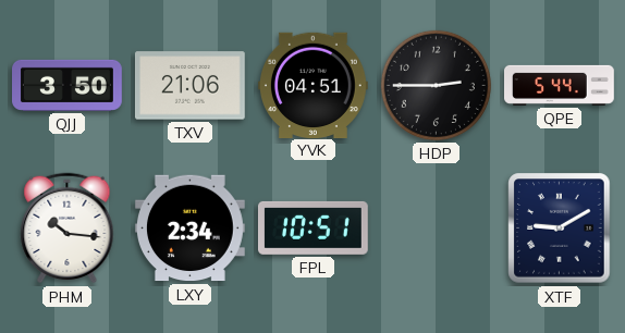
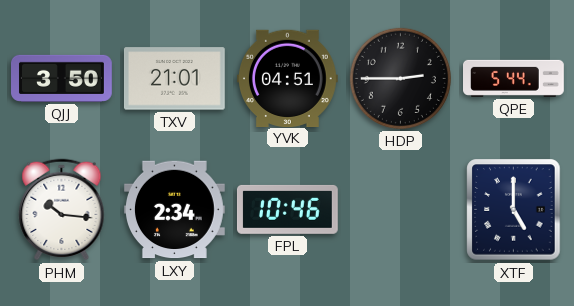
TXV: 21:06 -> 21:01
FPL: 10:51 -> 10:46
XTF: 9:10 -> 5:00
